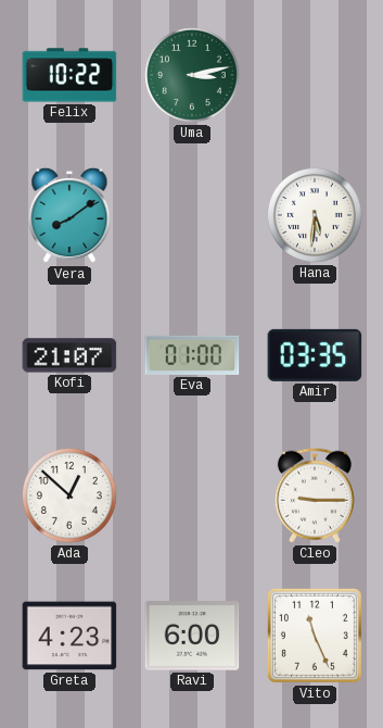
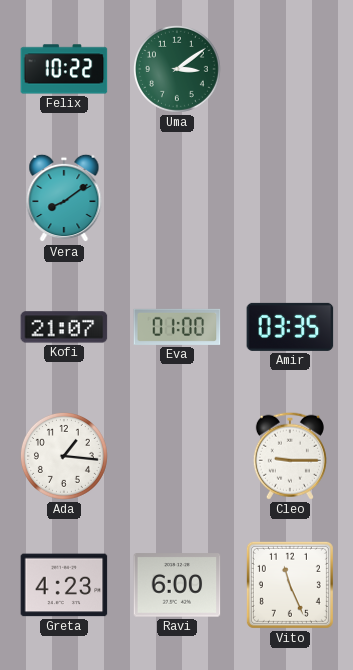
Uma: 3:13 -> 3:09
Hana: 5:31 -> none
Ada: 12:52 -> 1:16
